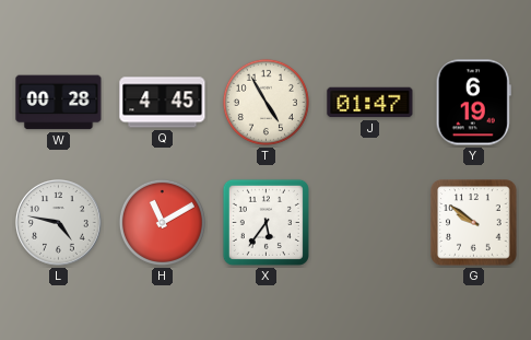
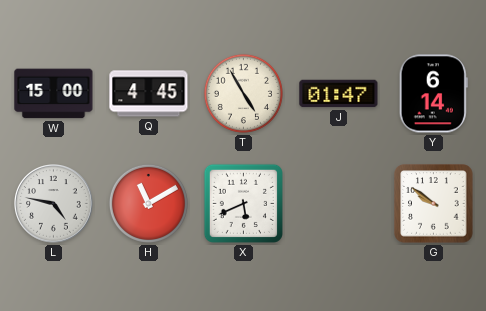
W: 00:28 -> 15:00
Y: 6:19 -> 6:14
X: 5:36 -> 5:41
